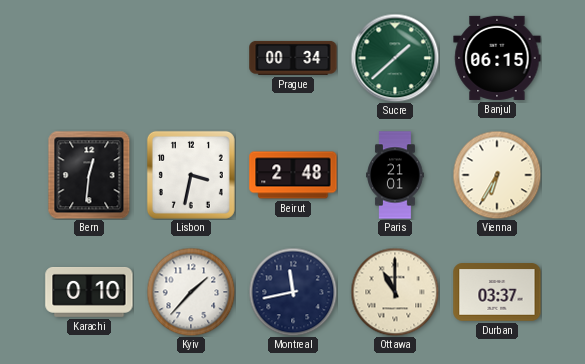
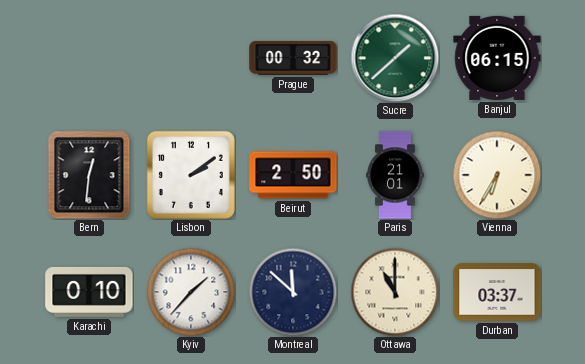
Prague: 00:34 -> 00:32
Lisbon: 3:32 -> 2:09
Beirut: 2:48 -> 2:50
Montreal: 11:43 -> 11:52
